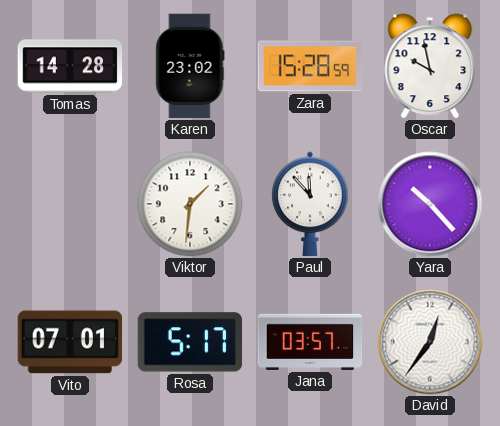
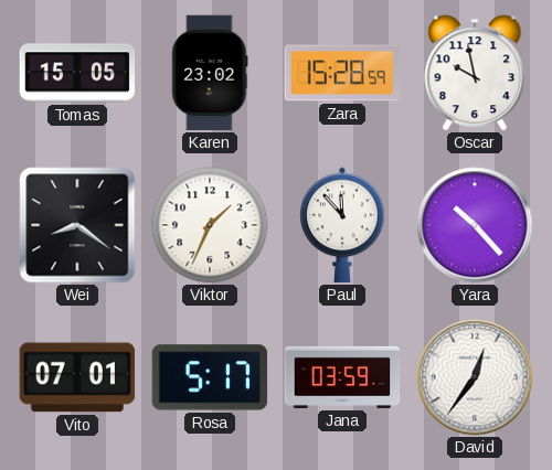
Tomas: 14:28 -> 15:05
Wei: none -> 8:21
Viktor: 1:31 -> 1:34
Jana: 03:57 -> 03:59
